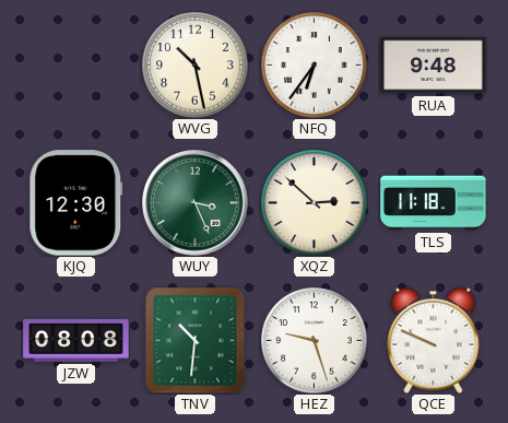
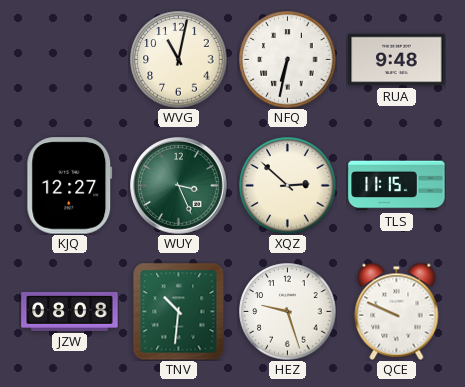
WVG: 10:28 -> 11:02
NFQ: 6:36 -> 6:32
KJQ: 12:30 -> 12:27
TLS: 11:18 -> 11:15
